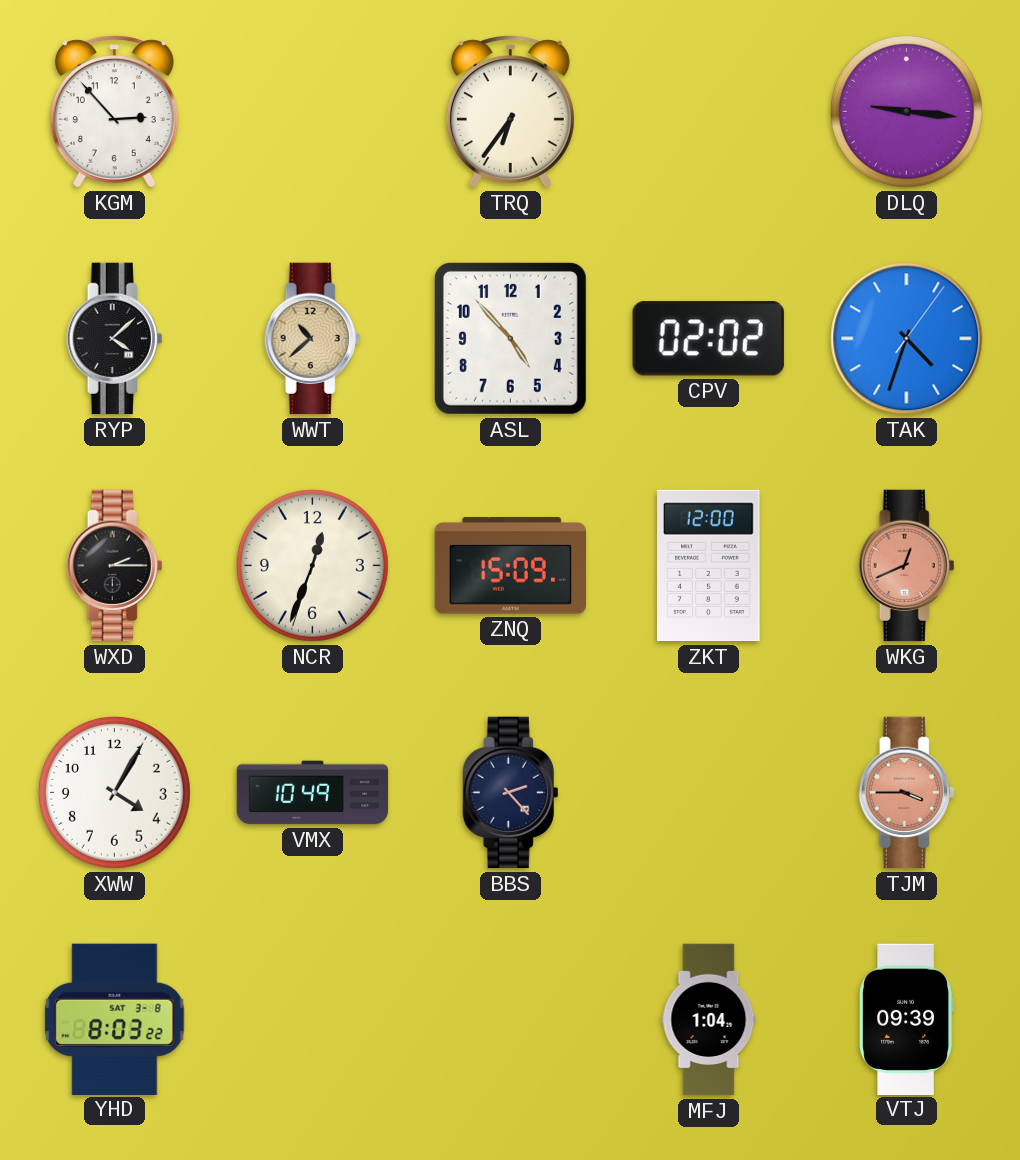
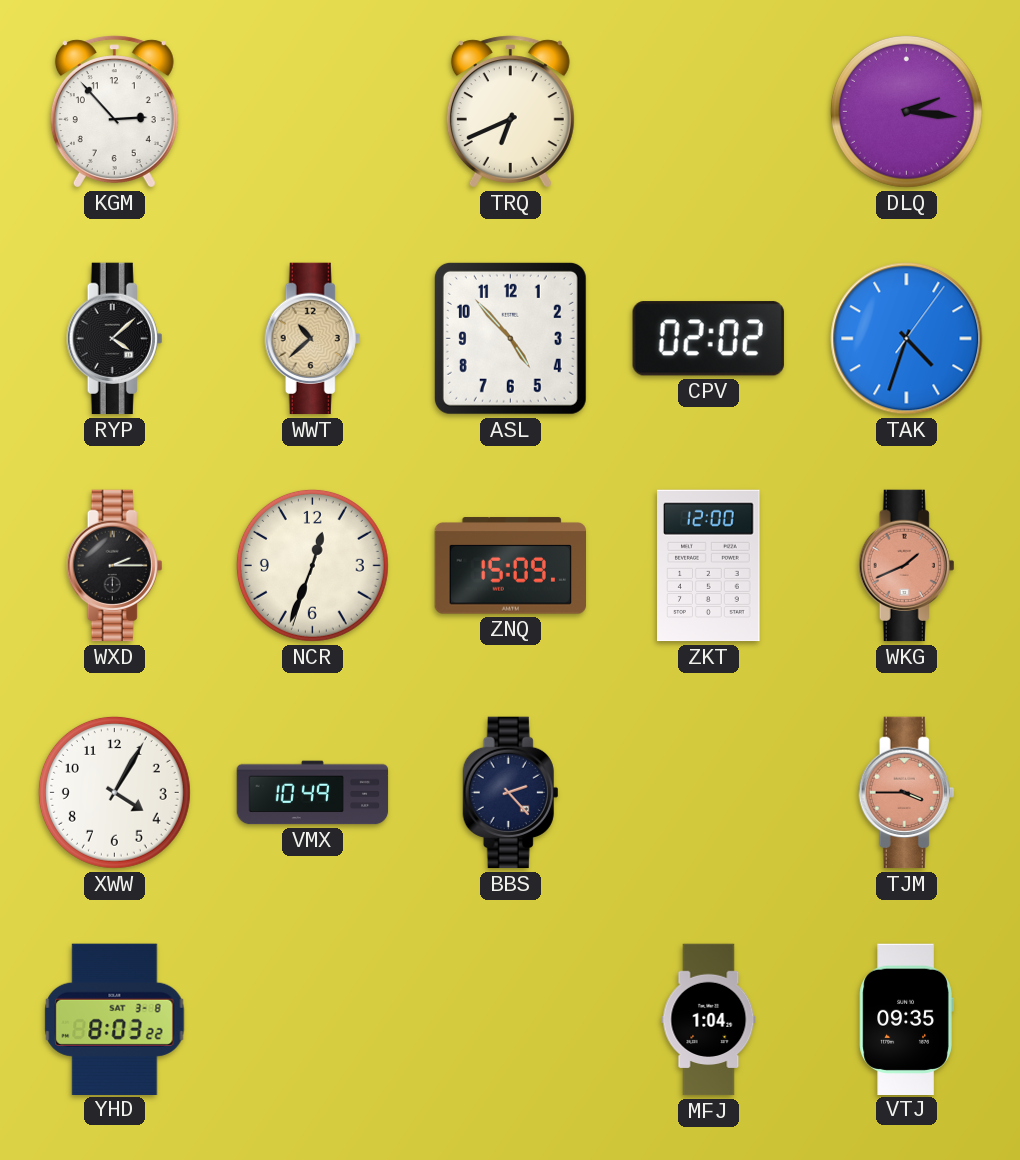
TRQ: 6:36 -> 6:41
DLQ: 9:16 -> 2:16
WKG: 12:41 -> 1:41
VTJ: 09:39 -> 09:35
